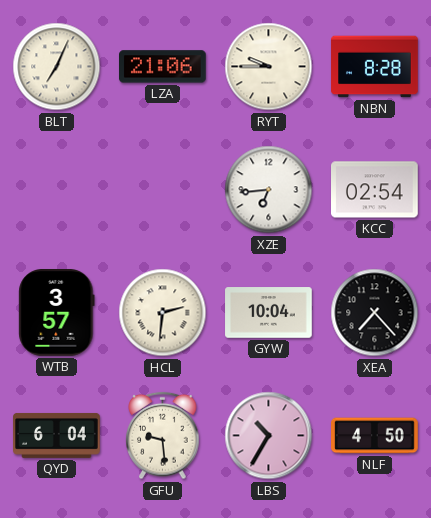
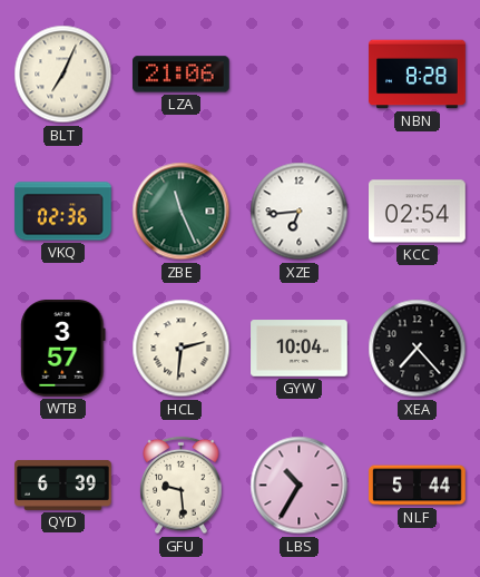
RYT: 9:45 -> none
VKQ: none -> 02:36
ZBE: none -> 11:26
QYD: 6:04 -> 6:39
NLF: 4:50 -> 5:44
